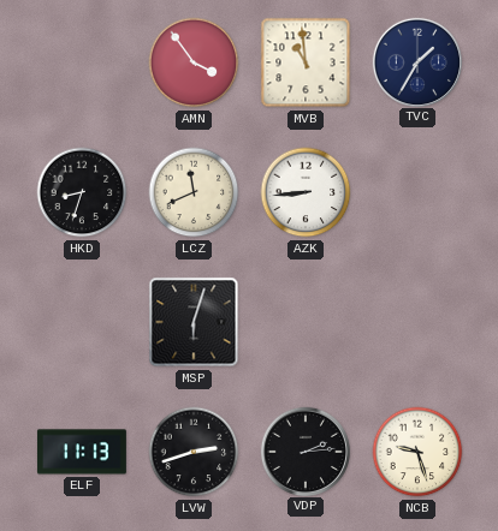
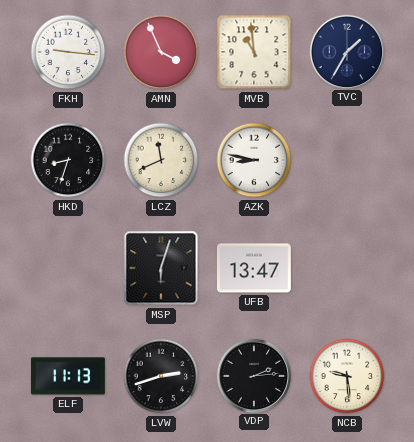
FKH: none -> 9:16
AMN: 3:54 -> 3:56
AZK: 8:44 -> 8:47
UFB: none -> 13:47
NCB: 9:27 -> 9:29
